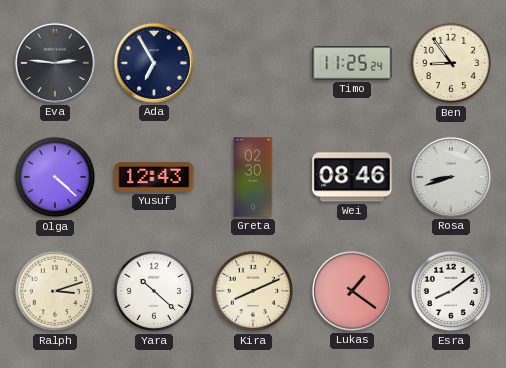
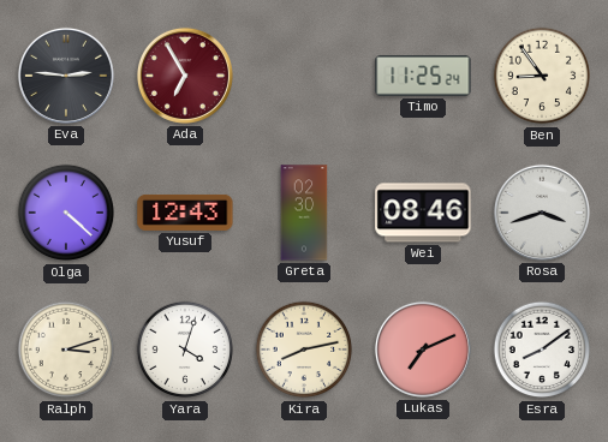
Ada dial: navy -> burgundy
Rosa: 8:42 -> 3:42
Yara: 10:22 -> 4:03
Kira: 8:11 -> 8:13
Lukas: 1:21 -> 7:11
